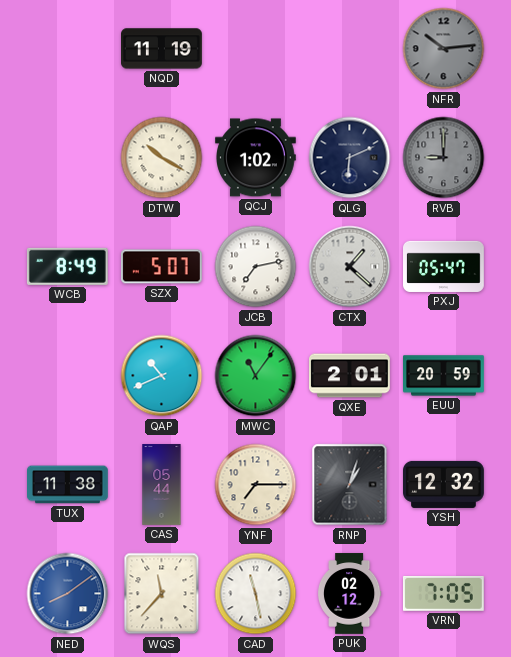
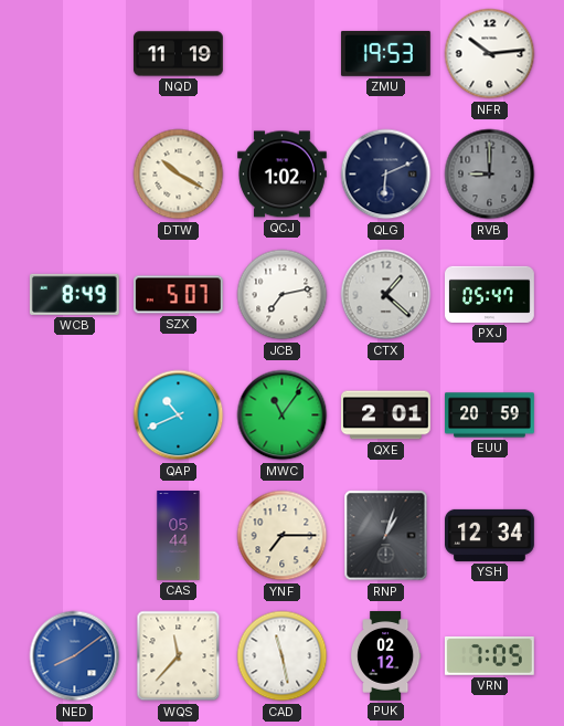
ZMU: none -> 19:53
NFR dial: grey -> white
TUX: 11:38 -> none
YSH: 12:32 -> 12:34
